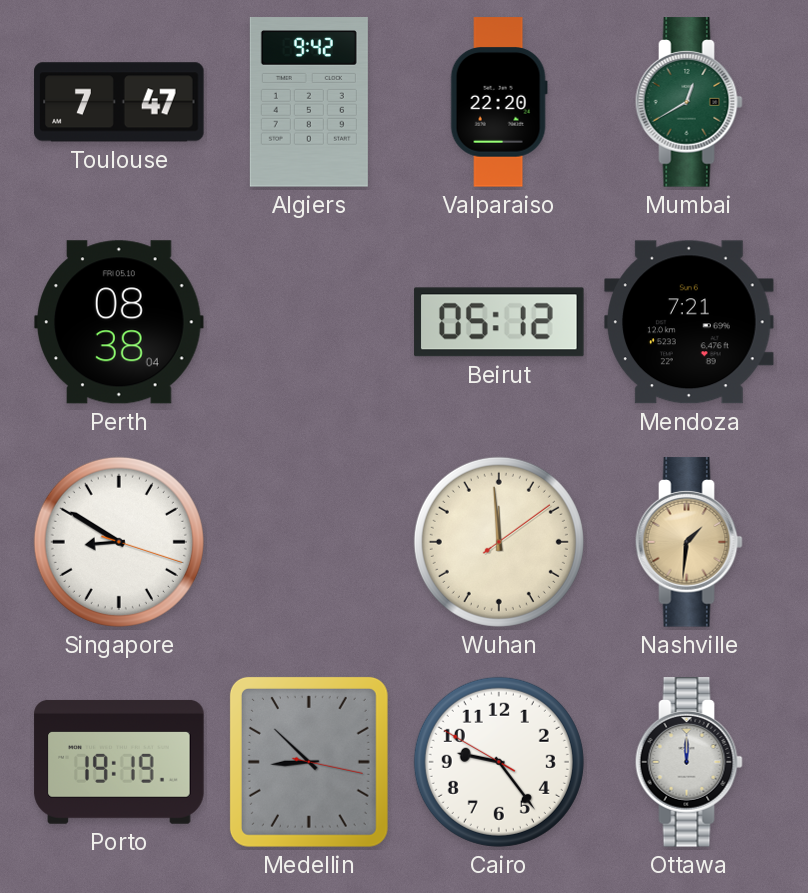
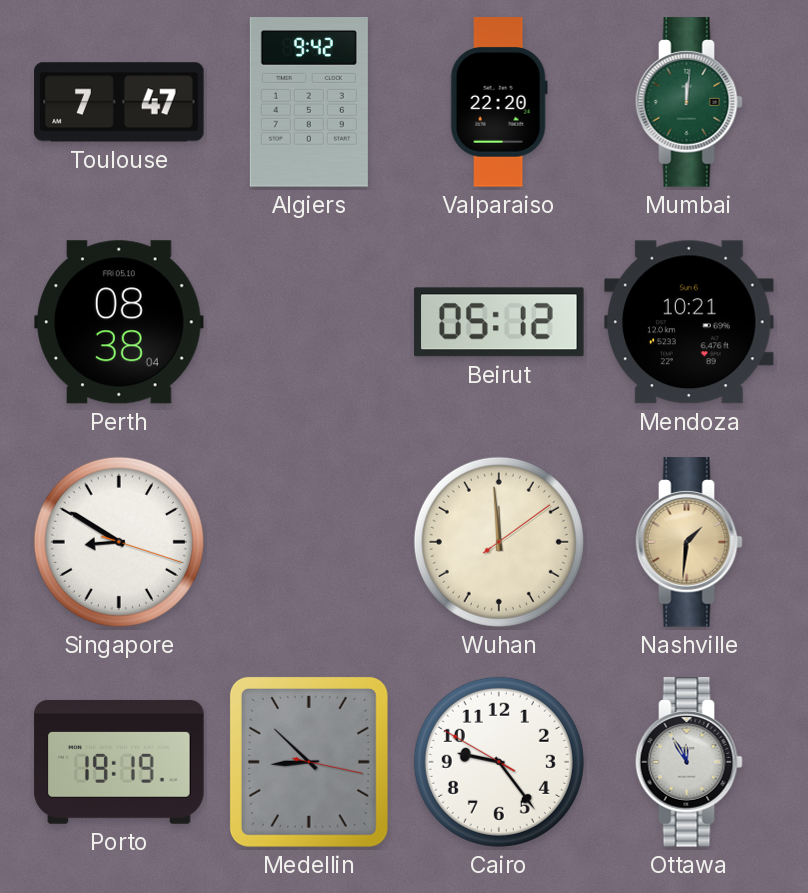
Mumbai: 12:40 -> 12:01
Mendoza: 7:21 -> 10:21
Ottawa: 12:00 -> 11:55
